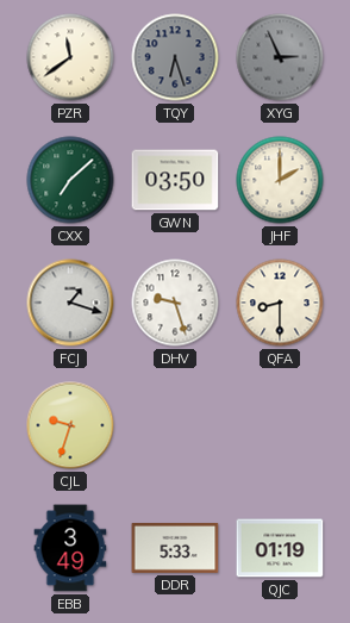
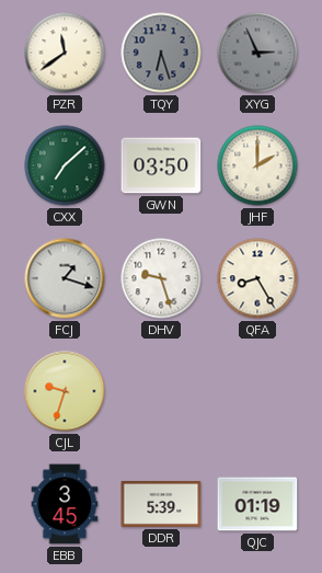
QFA: 8:30 -> 8:25
EBB: 3:49 -> 3:45
DDR: 5:33 -> 5:39
